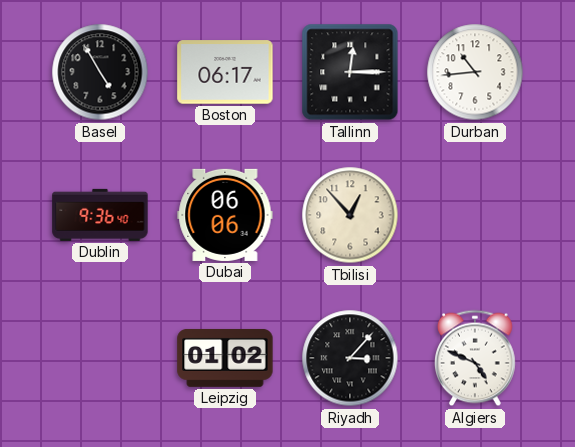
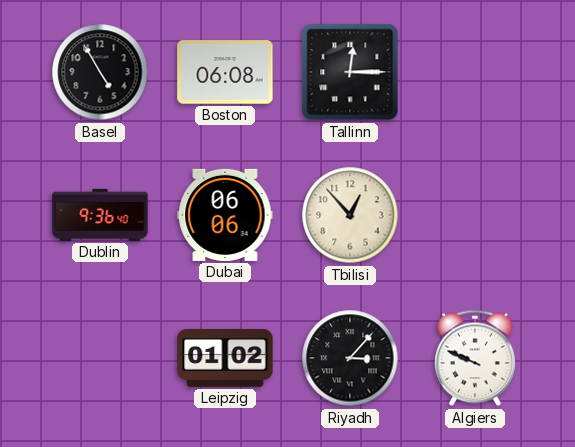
Boston: 06:17 -> 06:08
Durban: 10:44 -> none
Algiers: 4:49 -> 9:49
